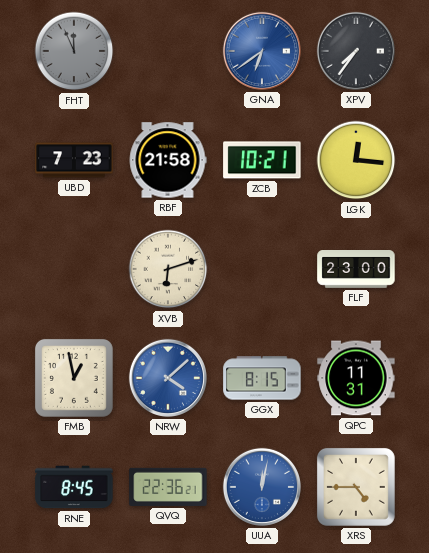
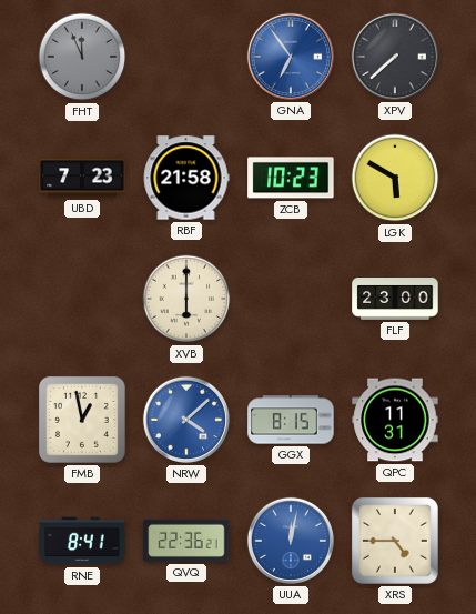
GNA: 6:39 -> 6:54
XPV: 7:36 -> 7:38
ZCB: 10:21 -> 10:23
LGK: 12:16 -> 5:50
XVB: 6:12 -> 6:00
RNE: 8:45 -> 8:41
